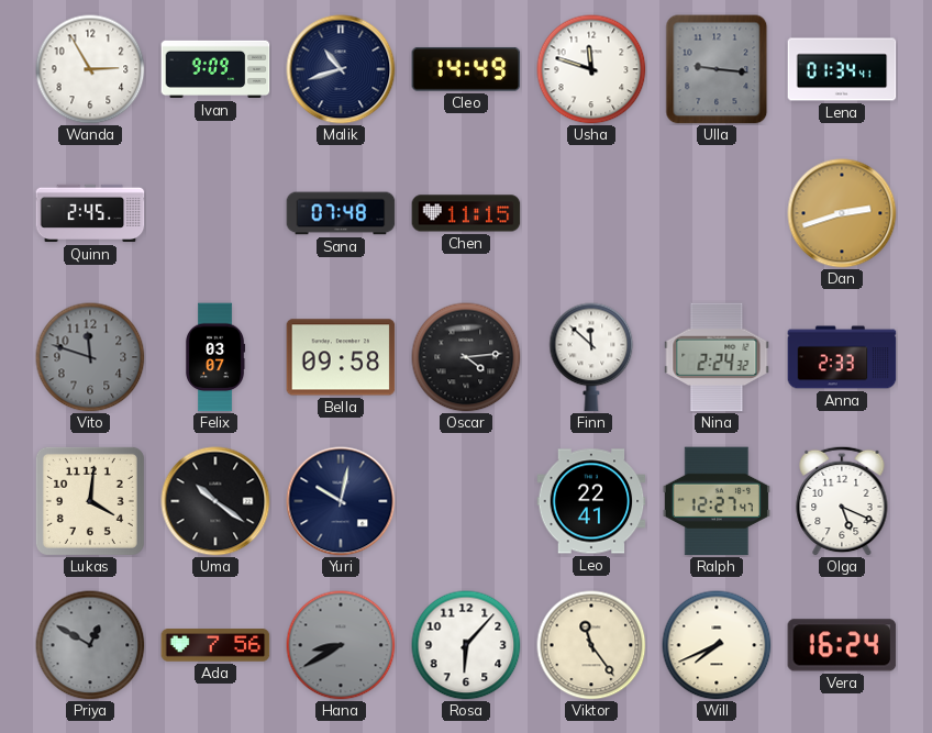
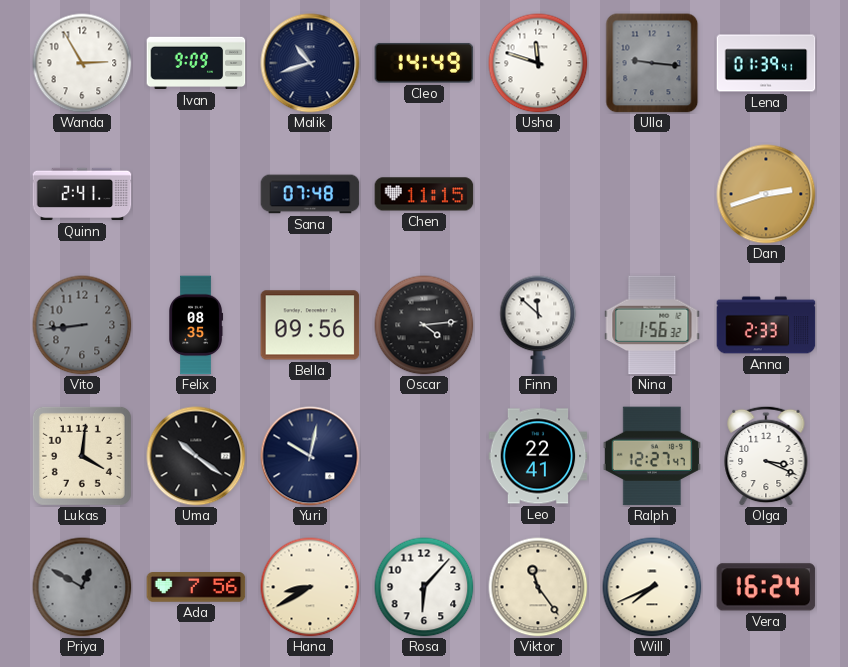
Lena: 01:34 -> 01:39
Quinn: 2:45 -> 2:41
Vito: 11:48 -> 8:44
Felix: 03:07 -> 08:35
Bella: 09:58 -> 09:56
Nina: 2:24 -> 1:56
Olga: 5:19 -> 3:19
Hana dial: grey -> cream
